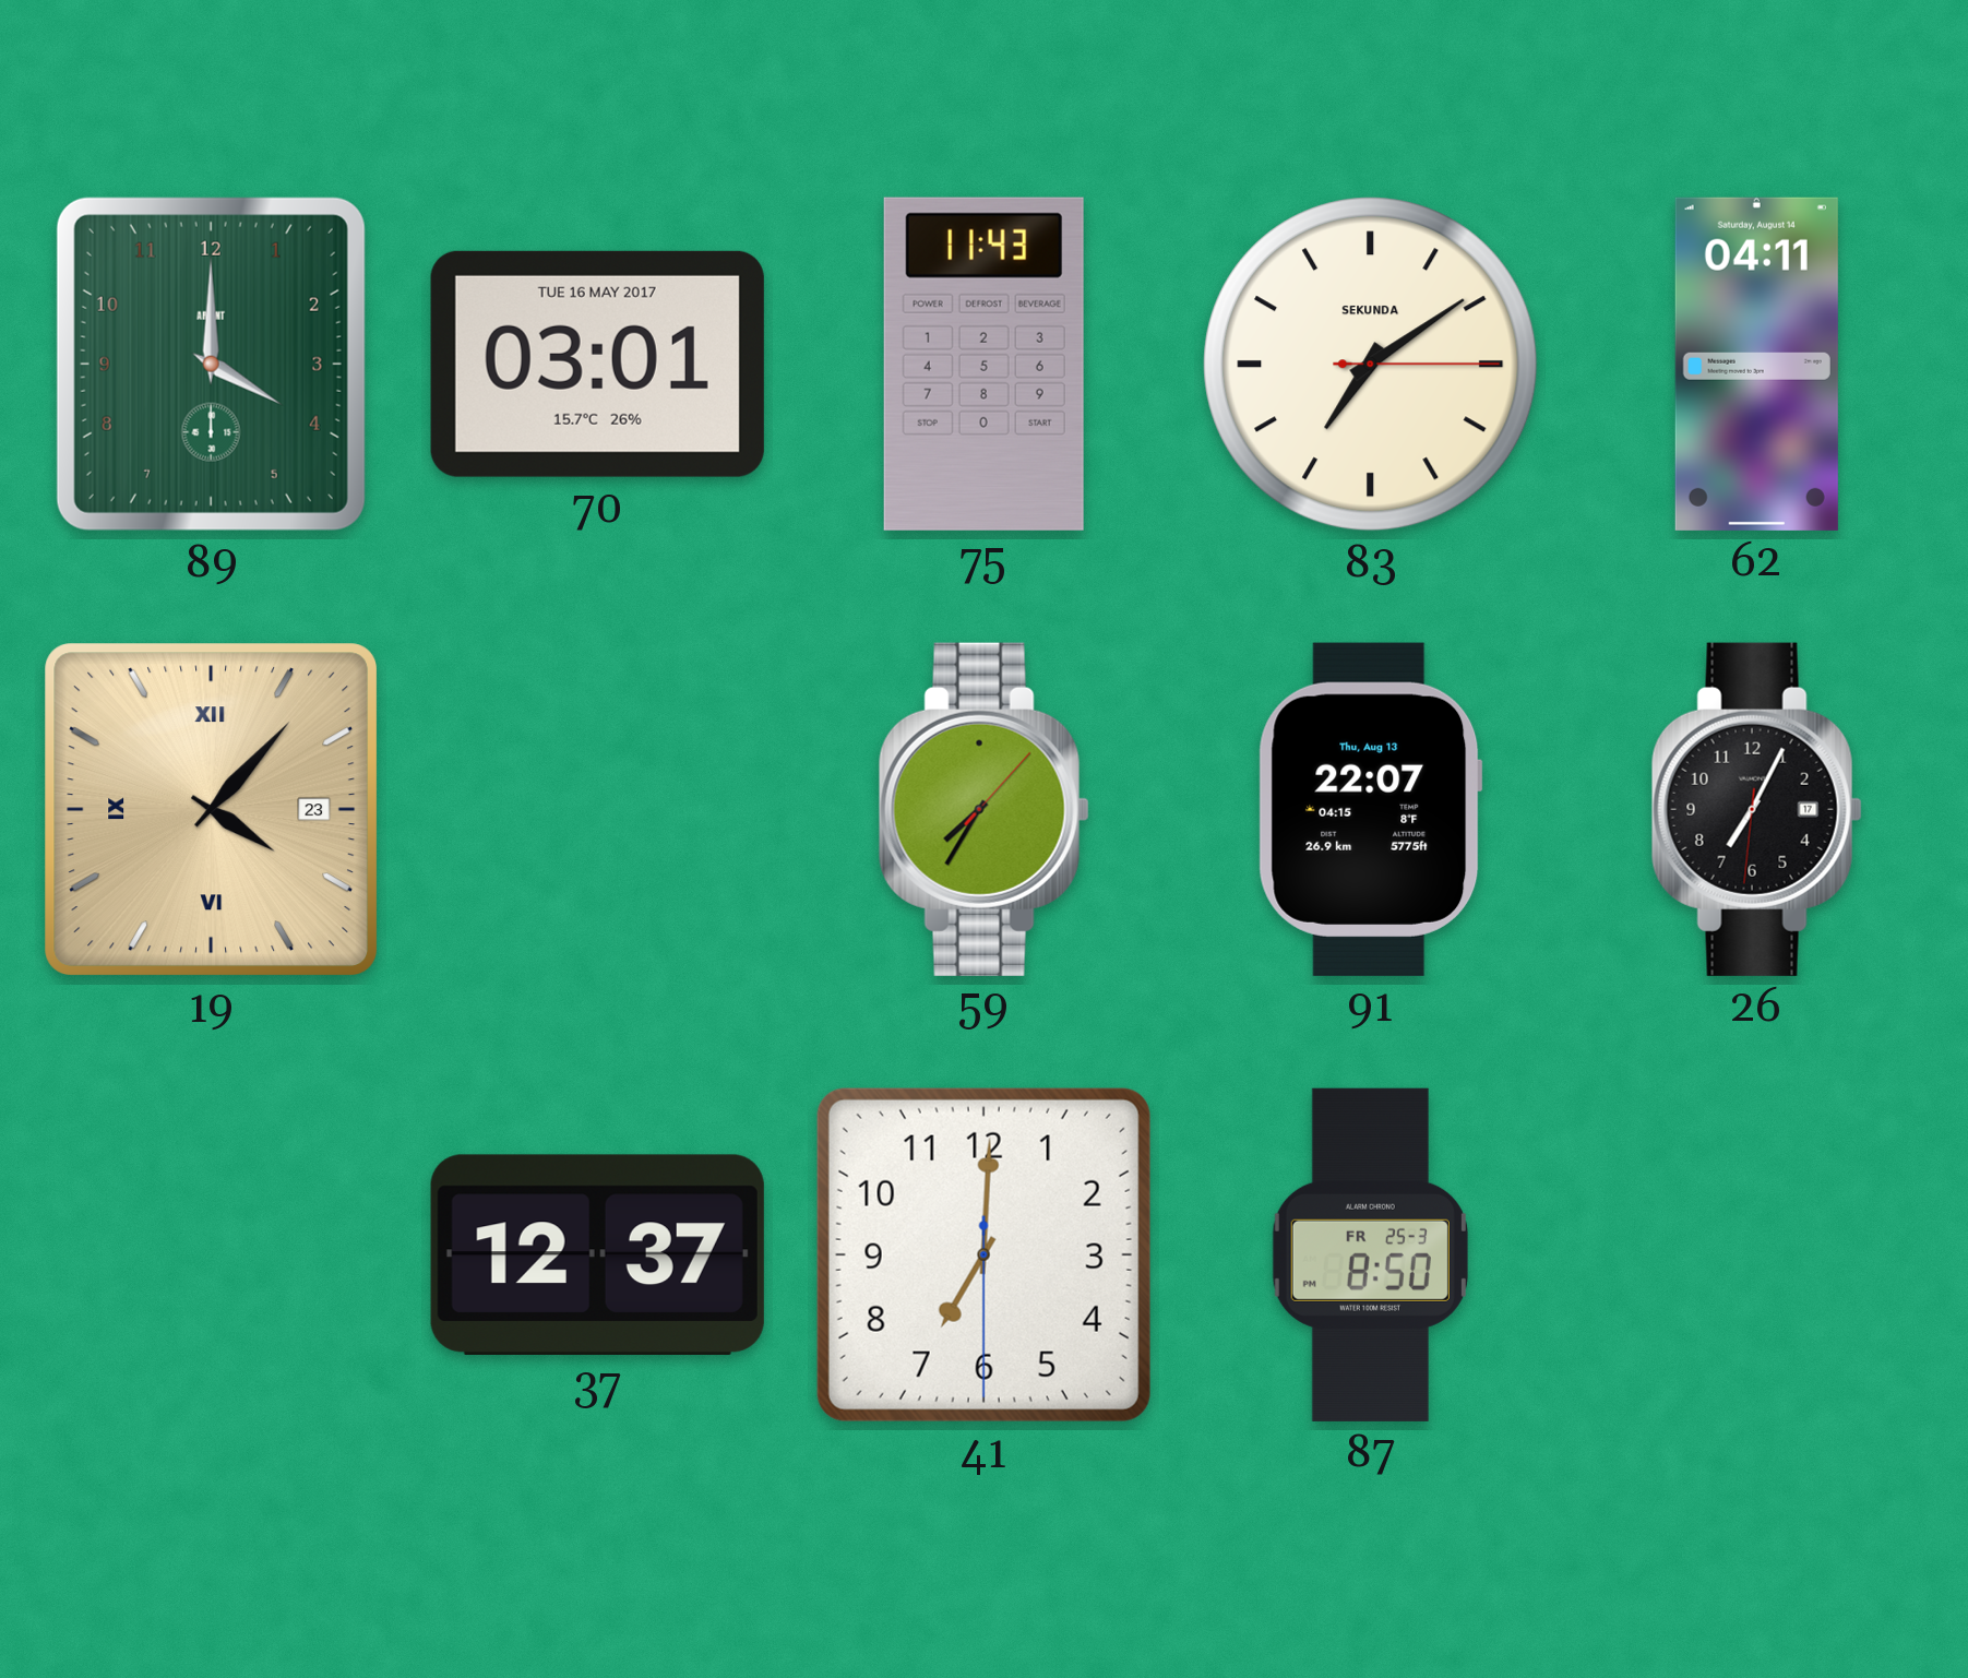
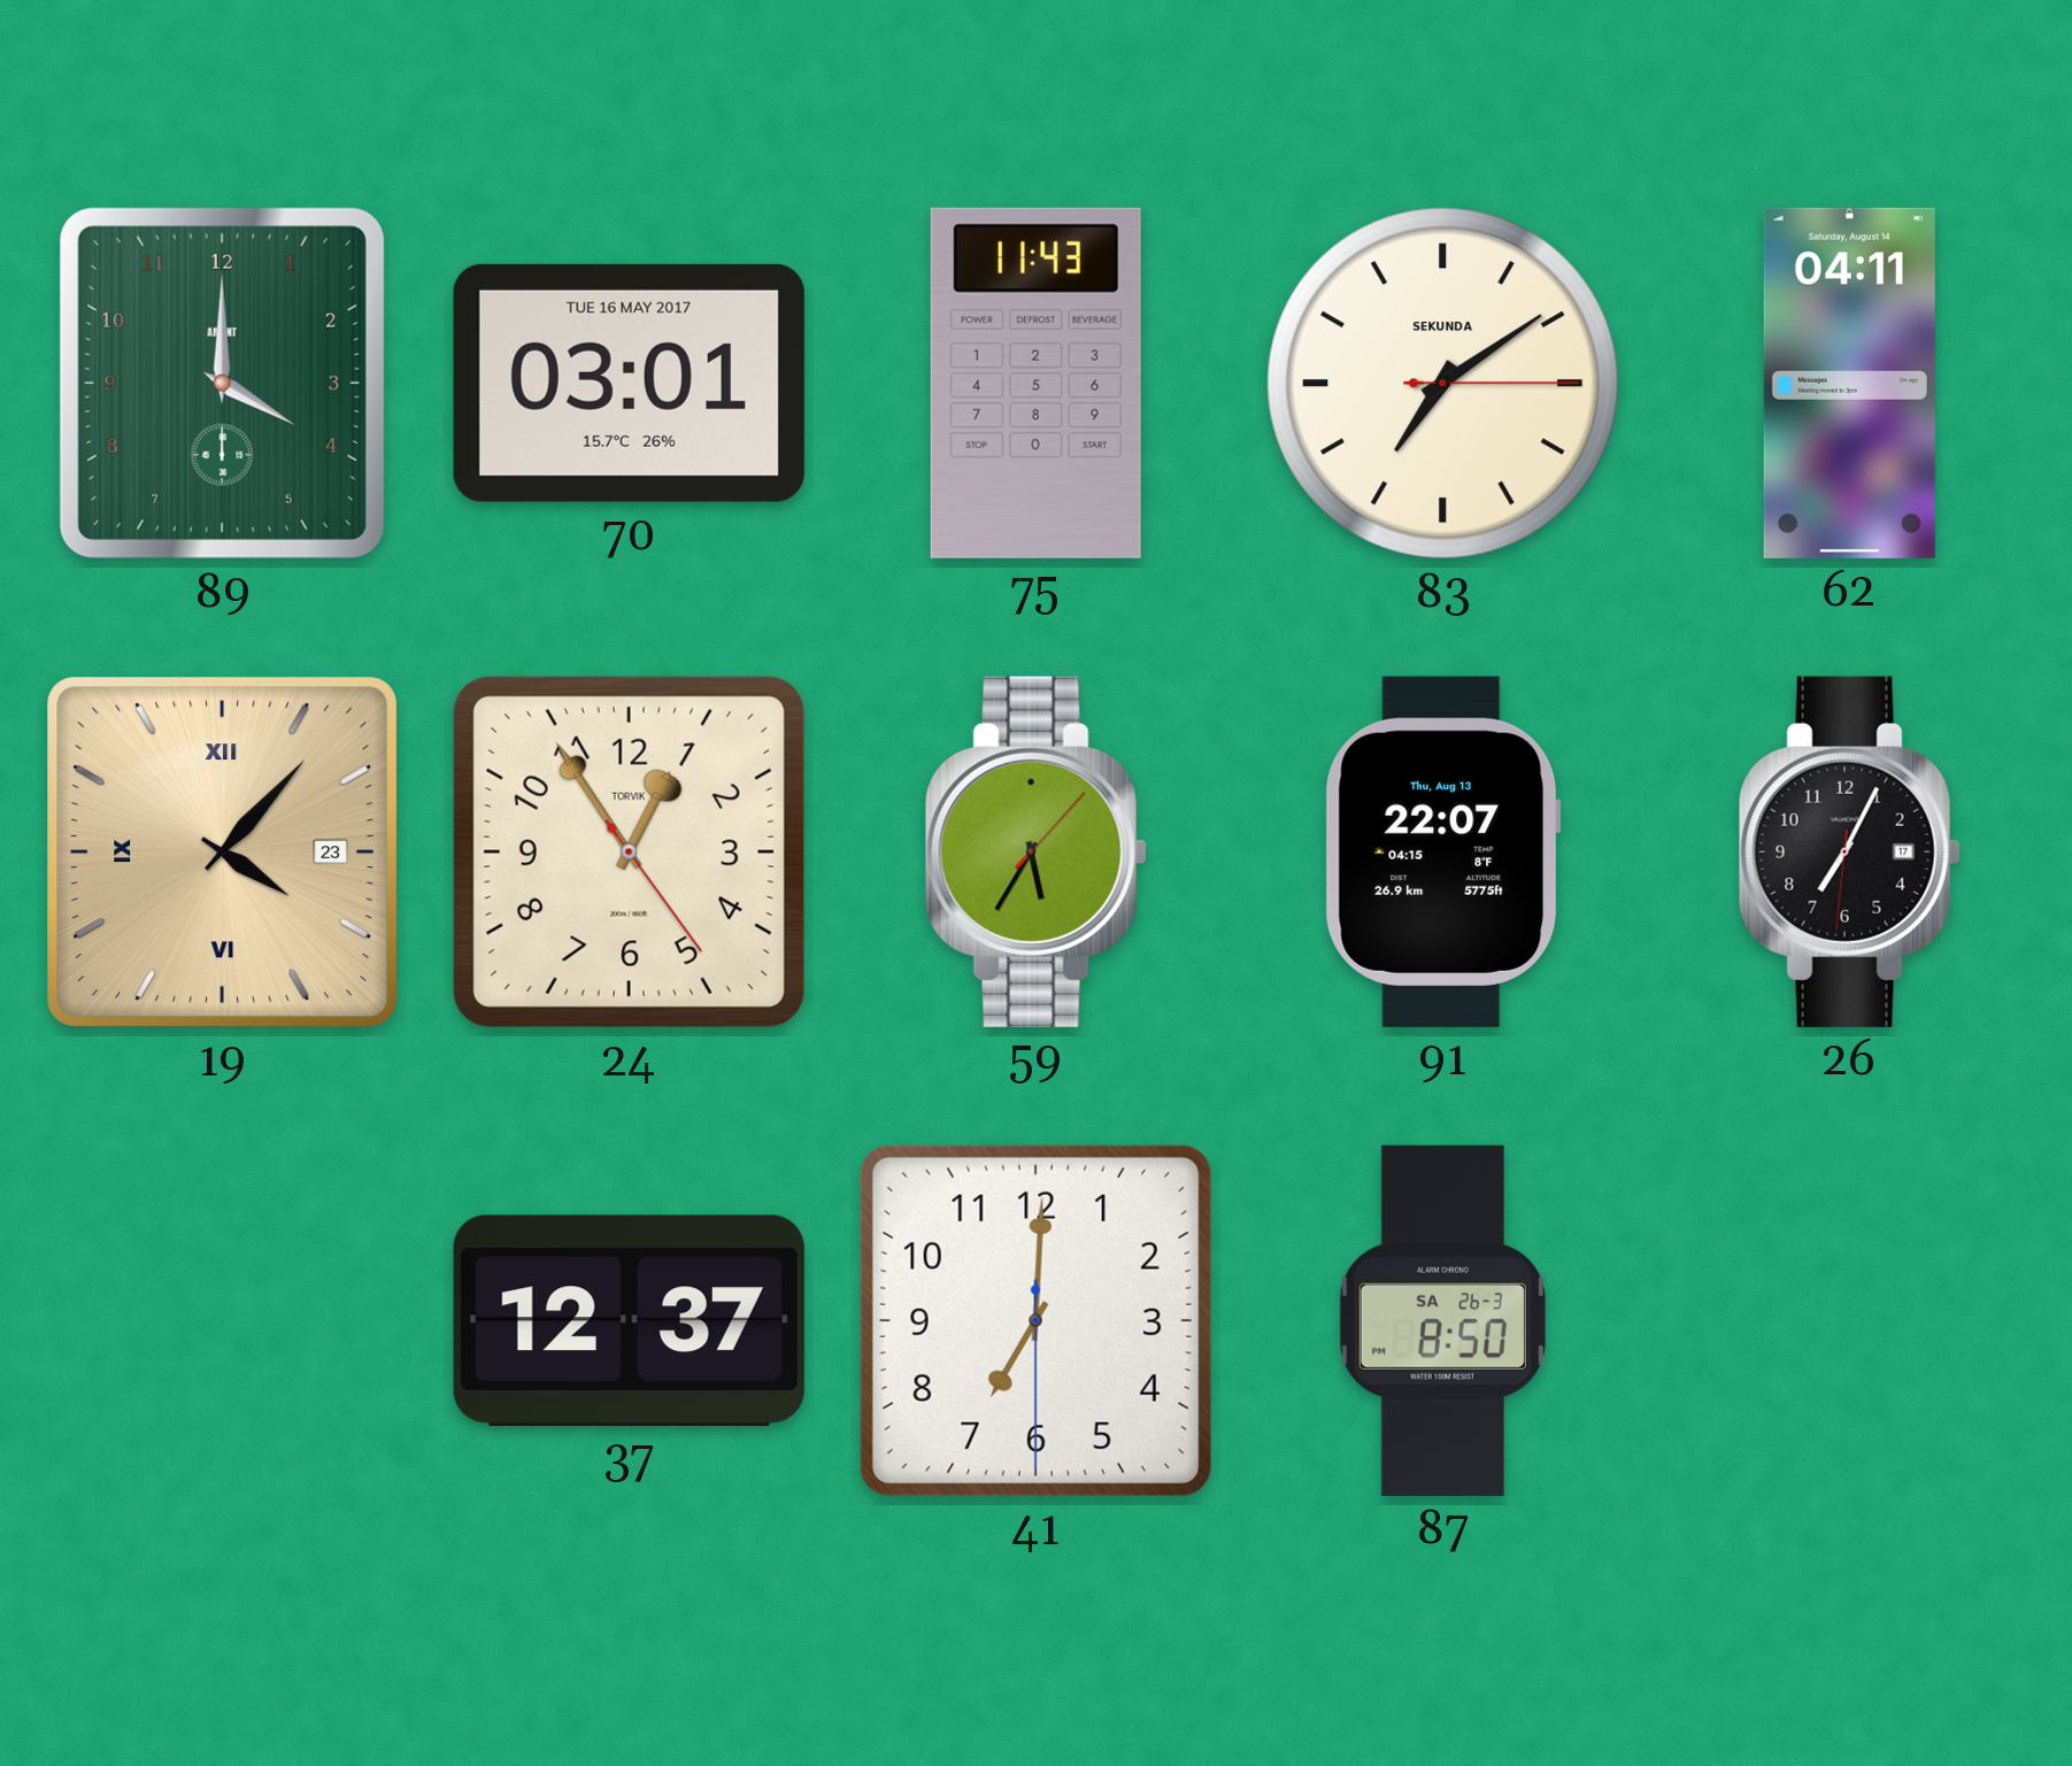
24: none -> 12:54
59: 7:35 -> 5:35
87 date: FR 25-3 -> SA 26-3
